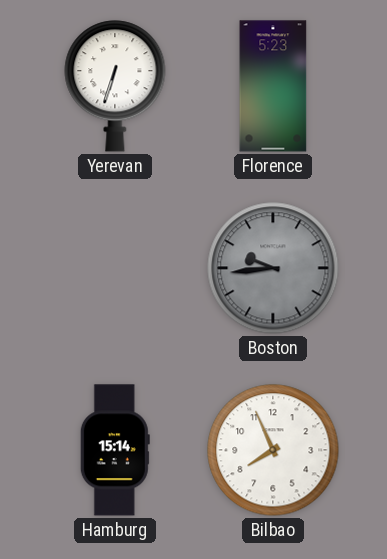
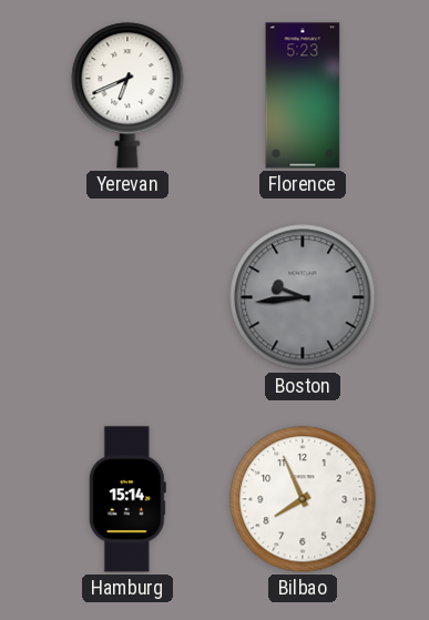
Yerevan: 6:33 -> 6:41
